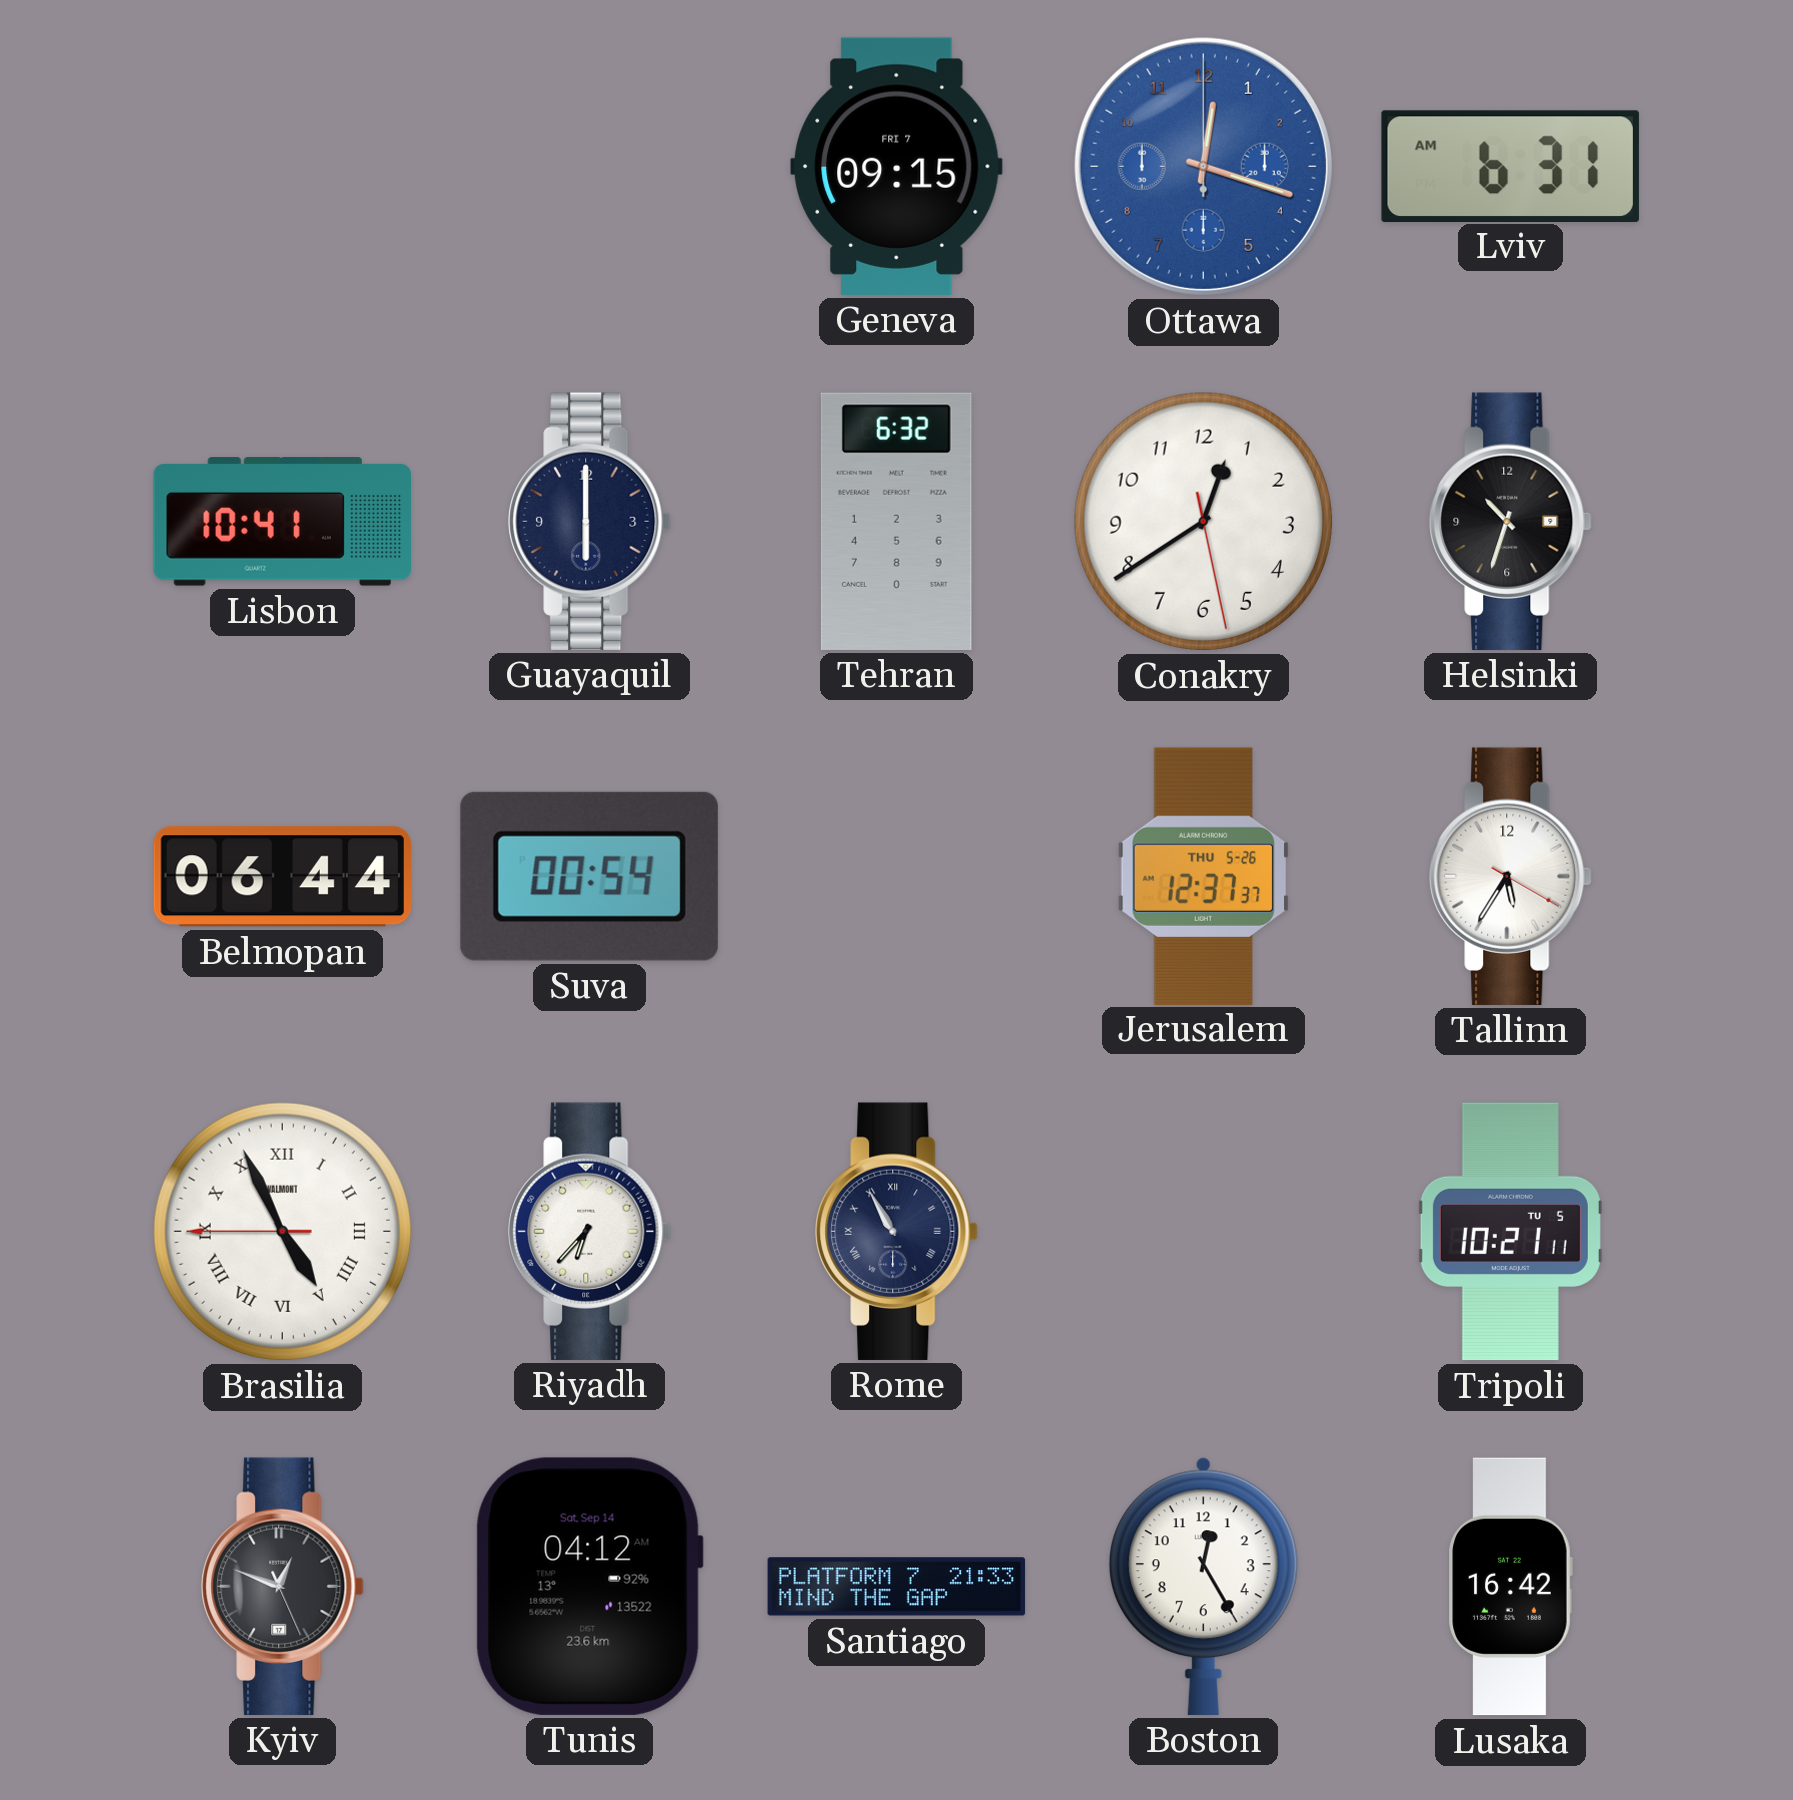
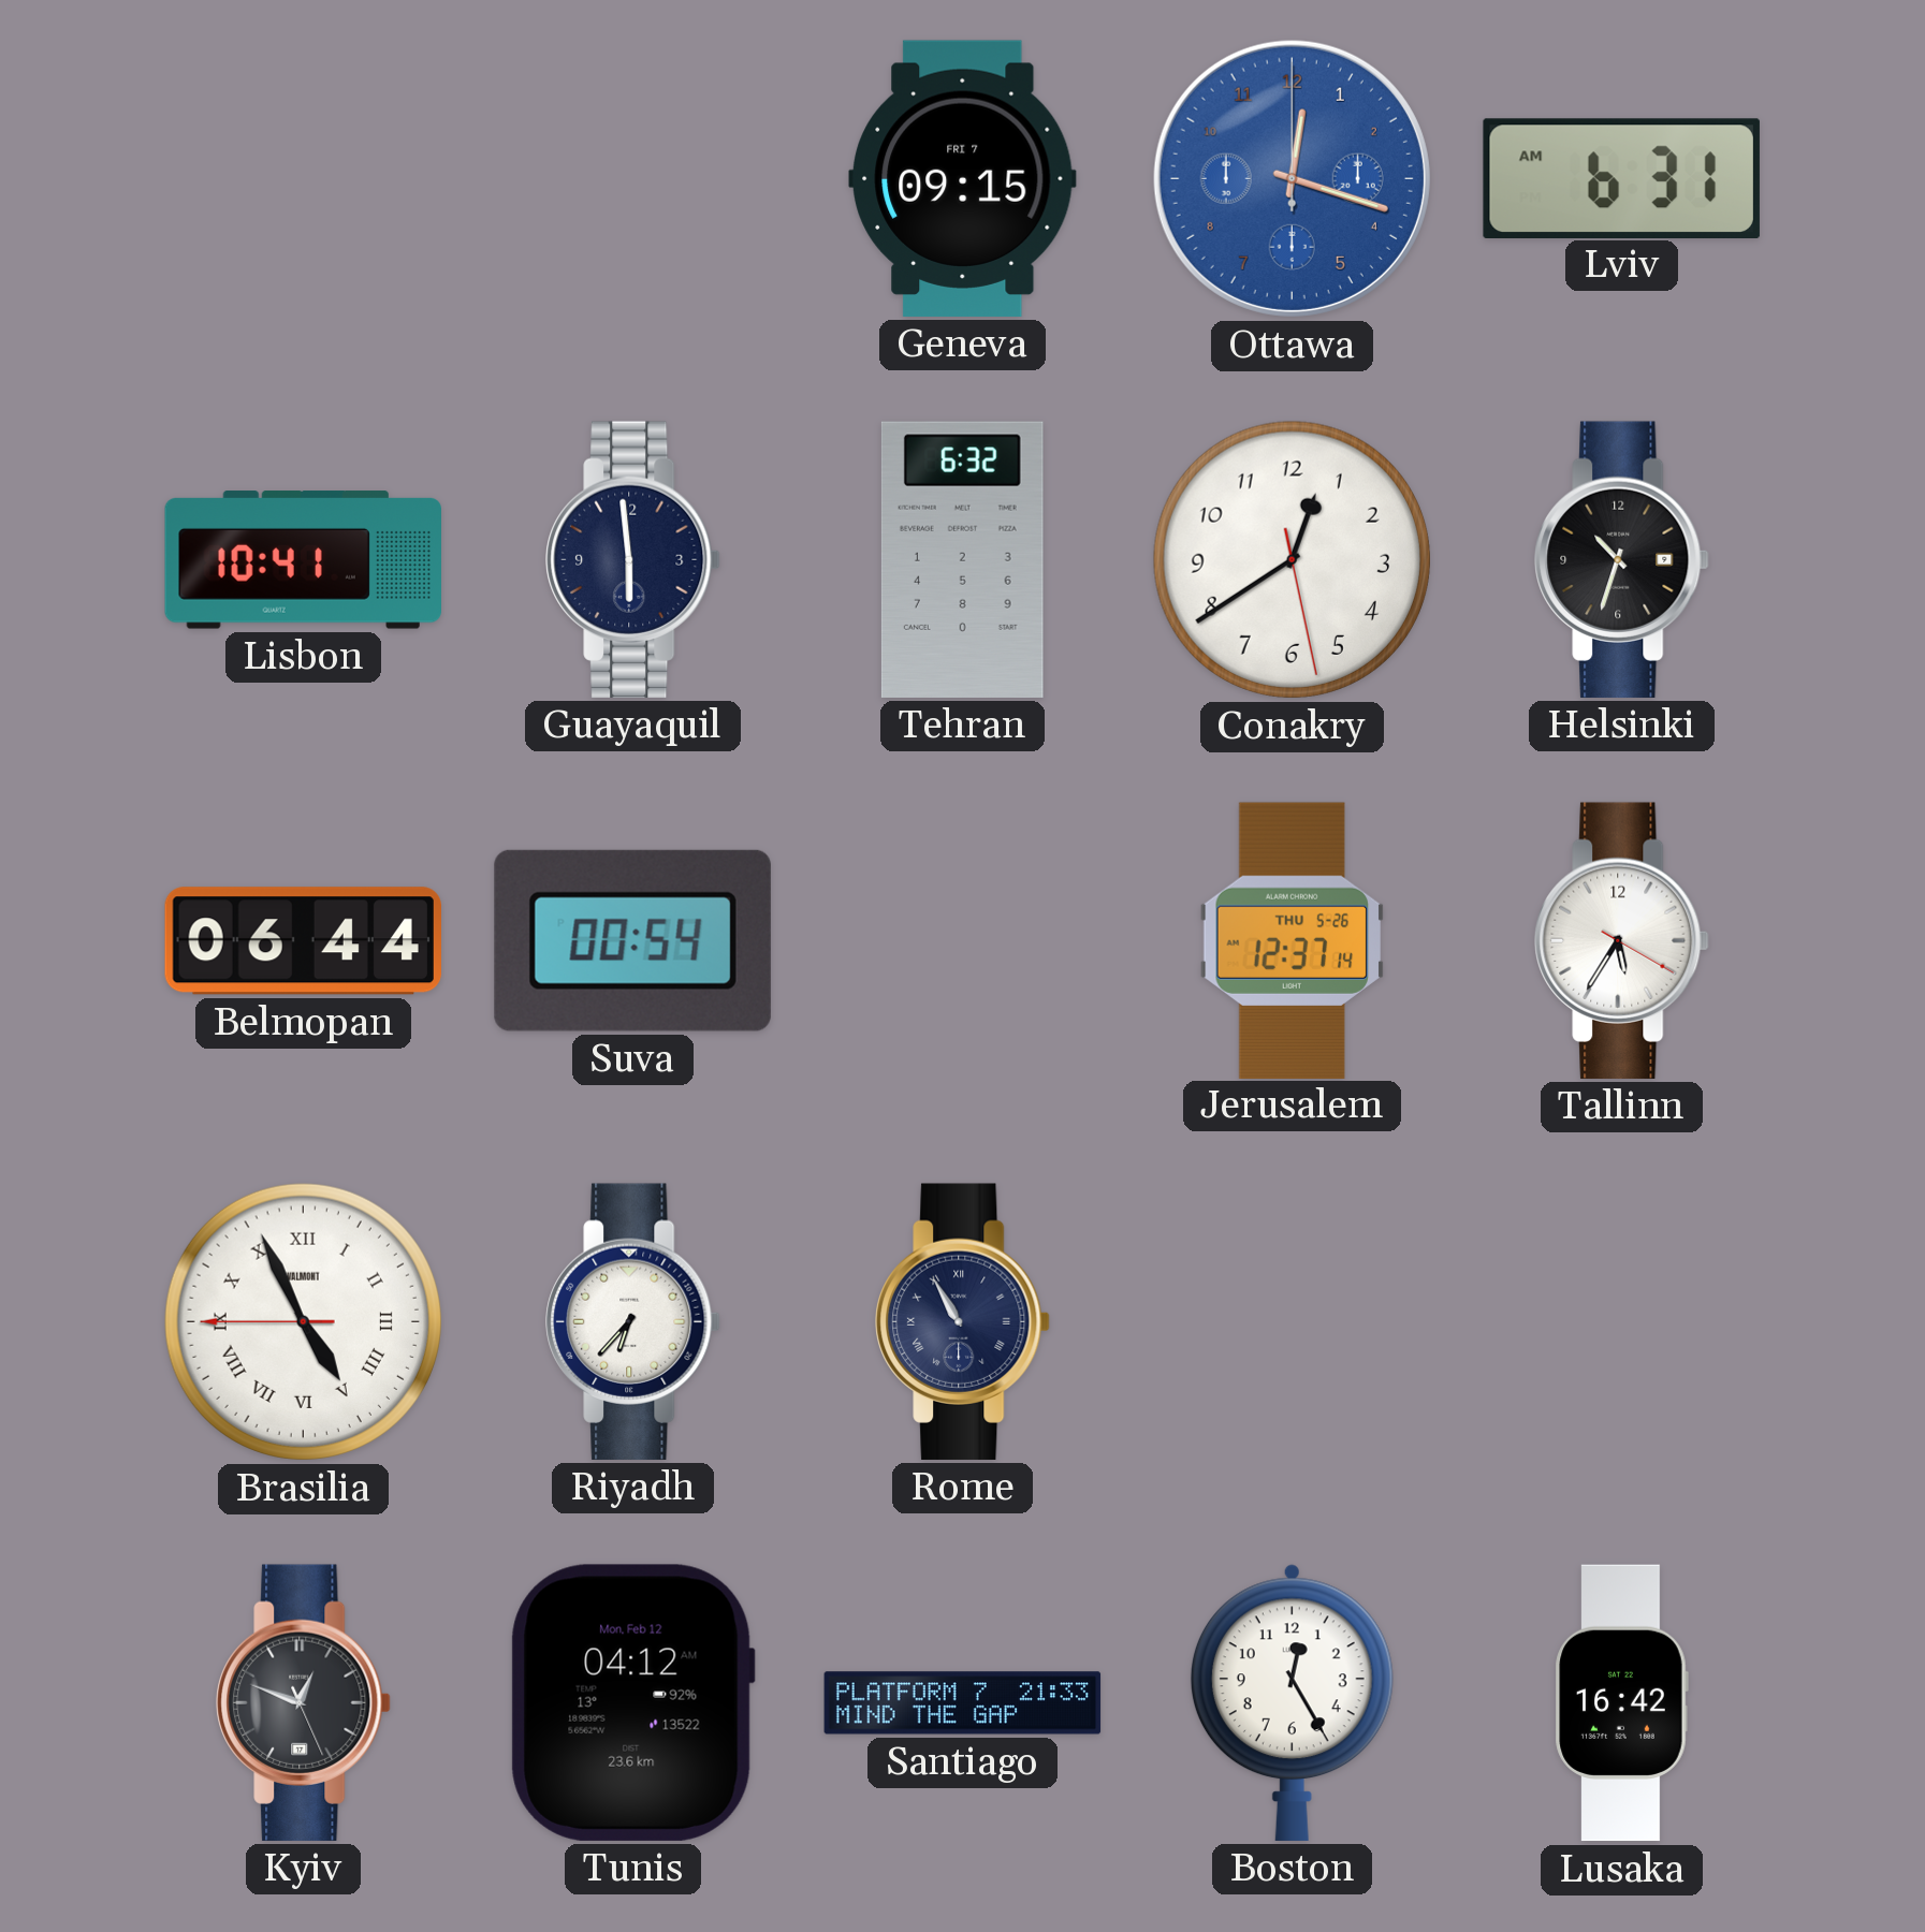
Guayaquil: 6:00 -> 5:59
Jerusalem: 12:37:37 -> 12:37:14
Tripoli: 10:21 -> none
Tunis date: Sat, Sep 14 -> Mon, Feb 12
